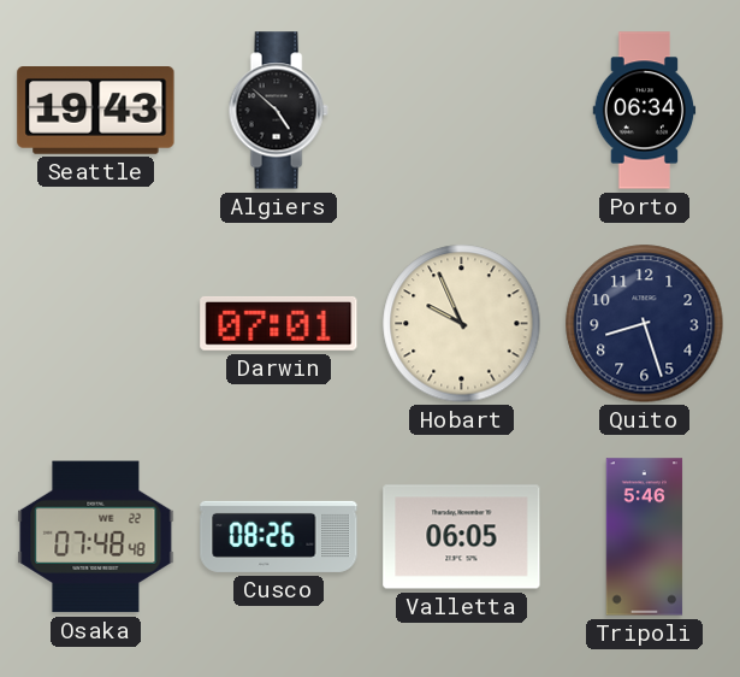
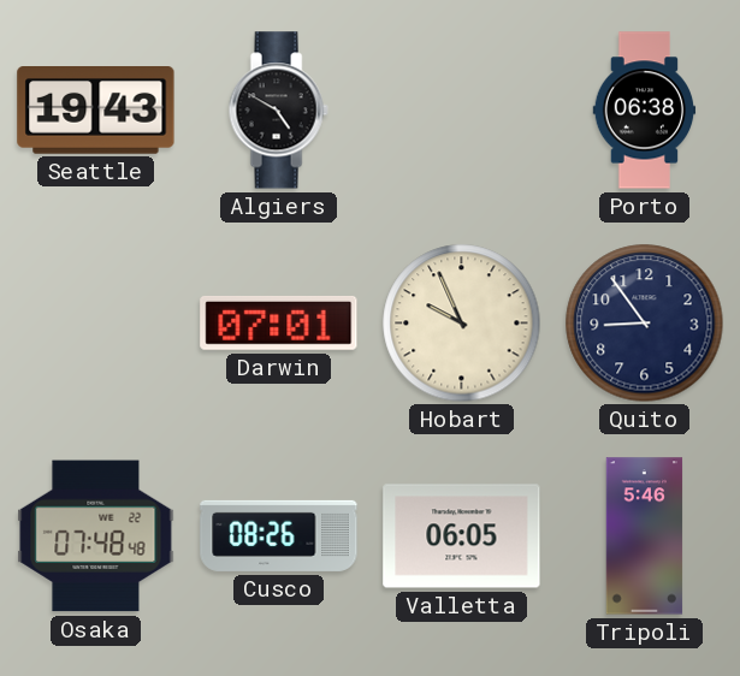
Algiers: 4:52 -> 4:50
Porto: 06:34 -> 06:38
Quito: 8:27 -> 8:54
